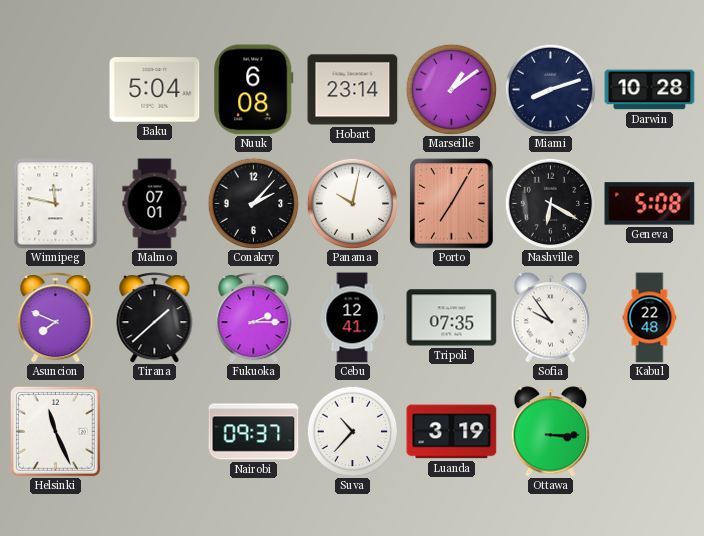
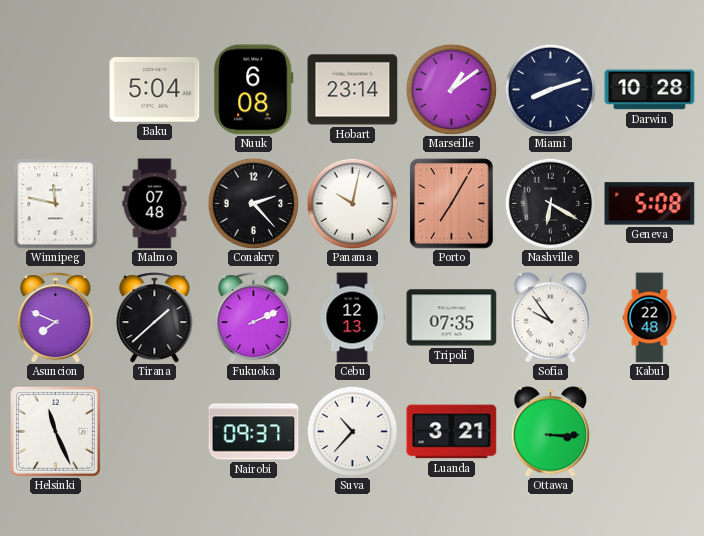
Malmo: 07:01 -> 07:48
Conakry: 2:07 -> 2:23
Fukuoka: 2:15 -> 2:11
Cebu: 12:41 -> 12:13
Luanda: 3:19 -> 3:21
